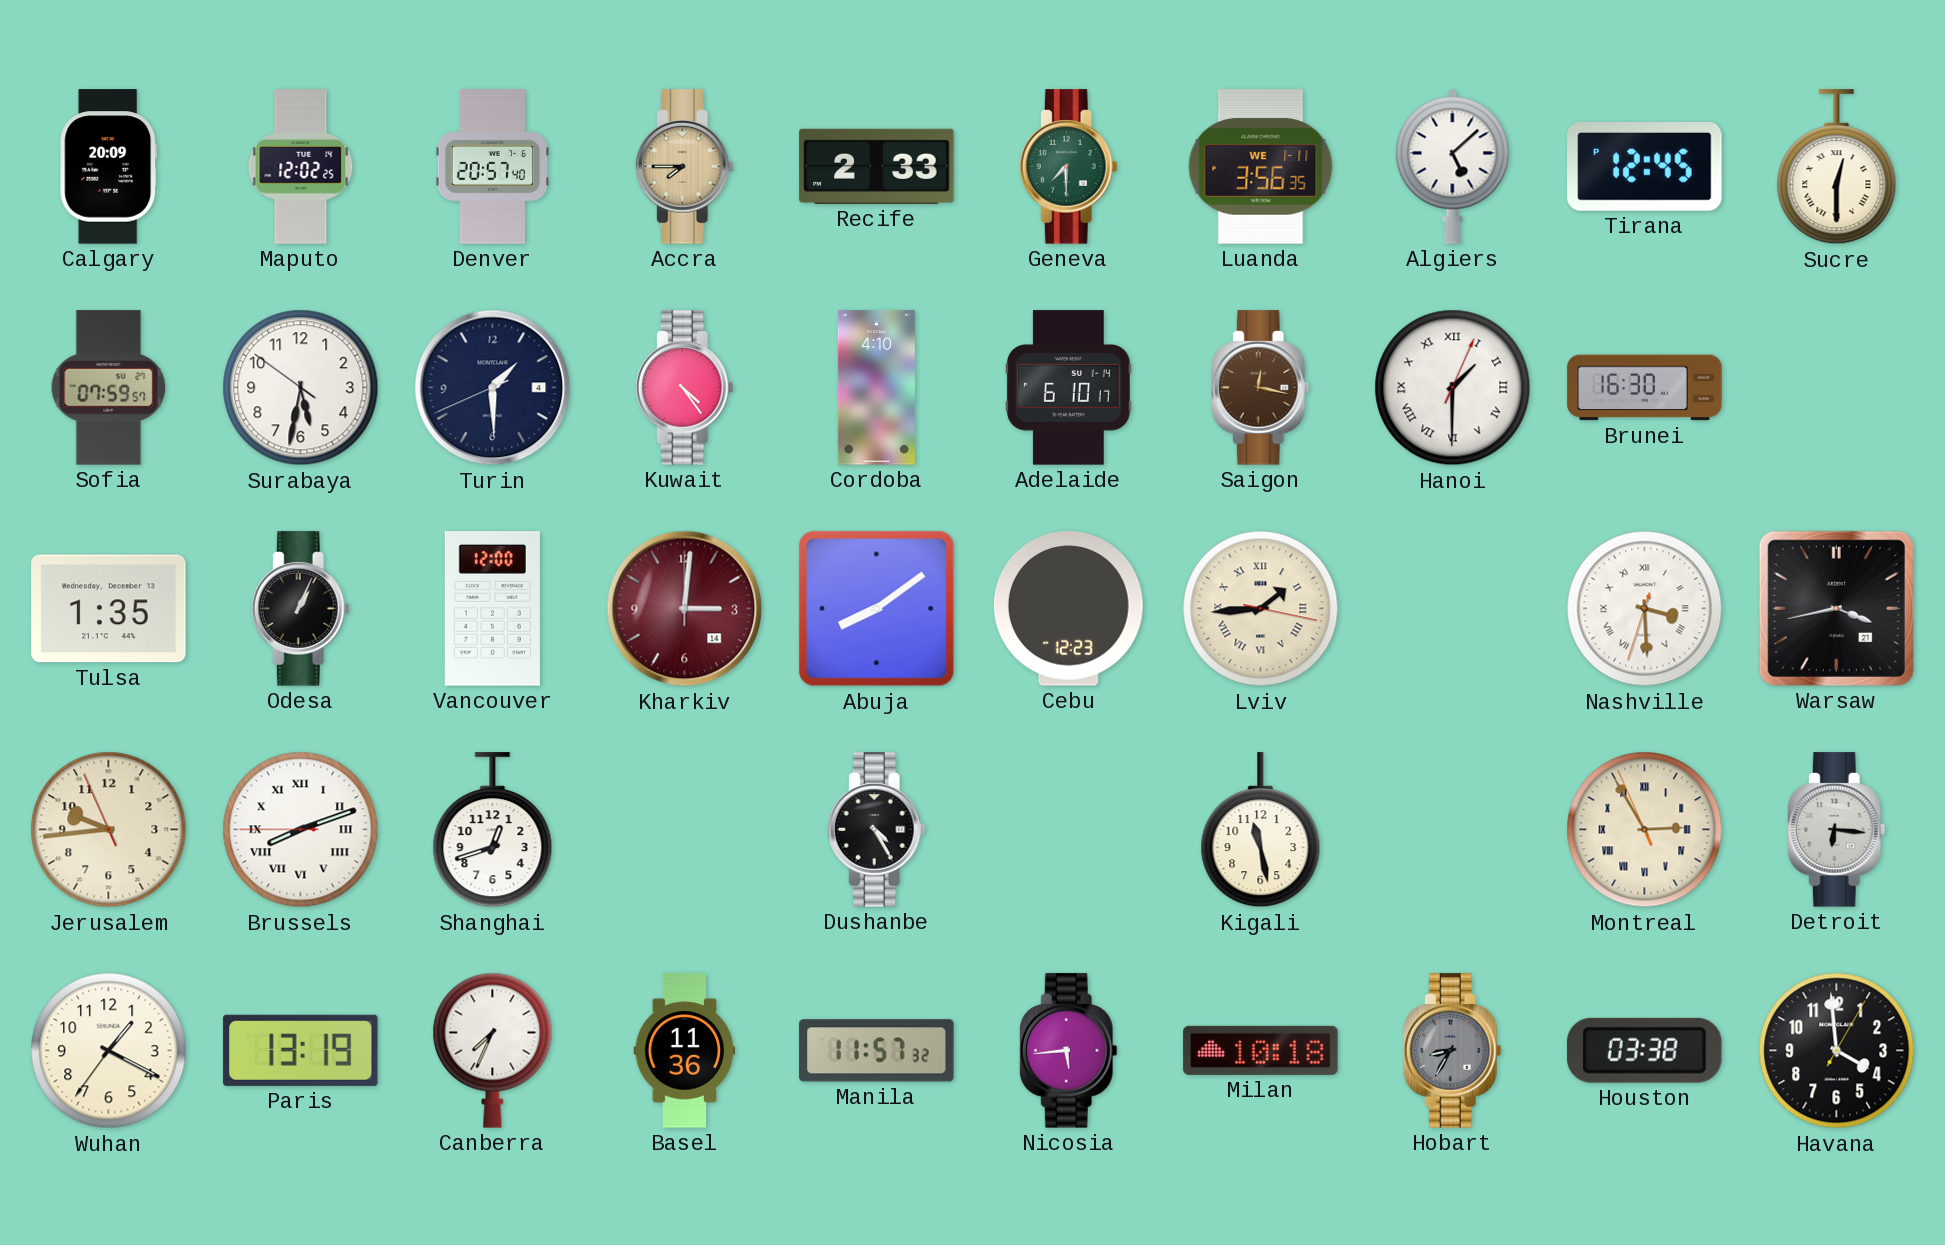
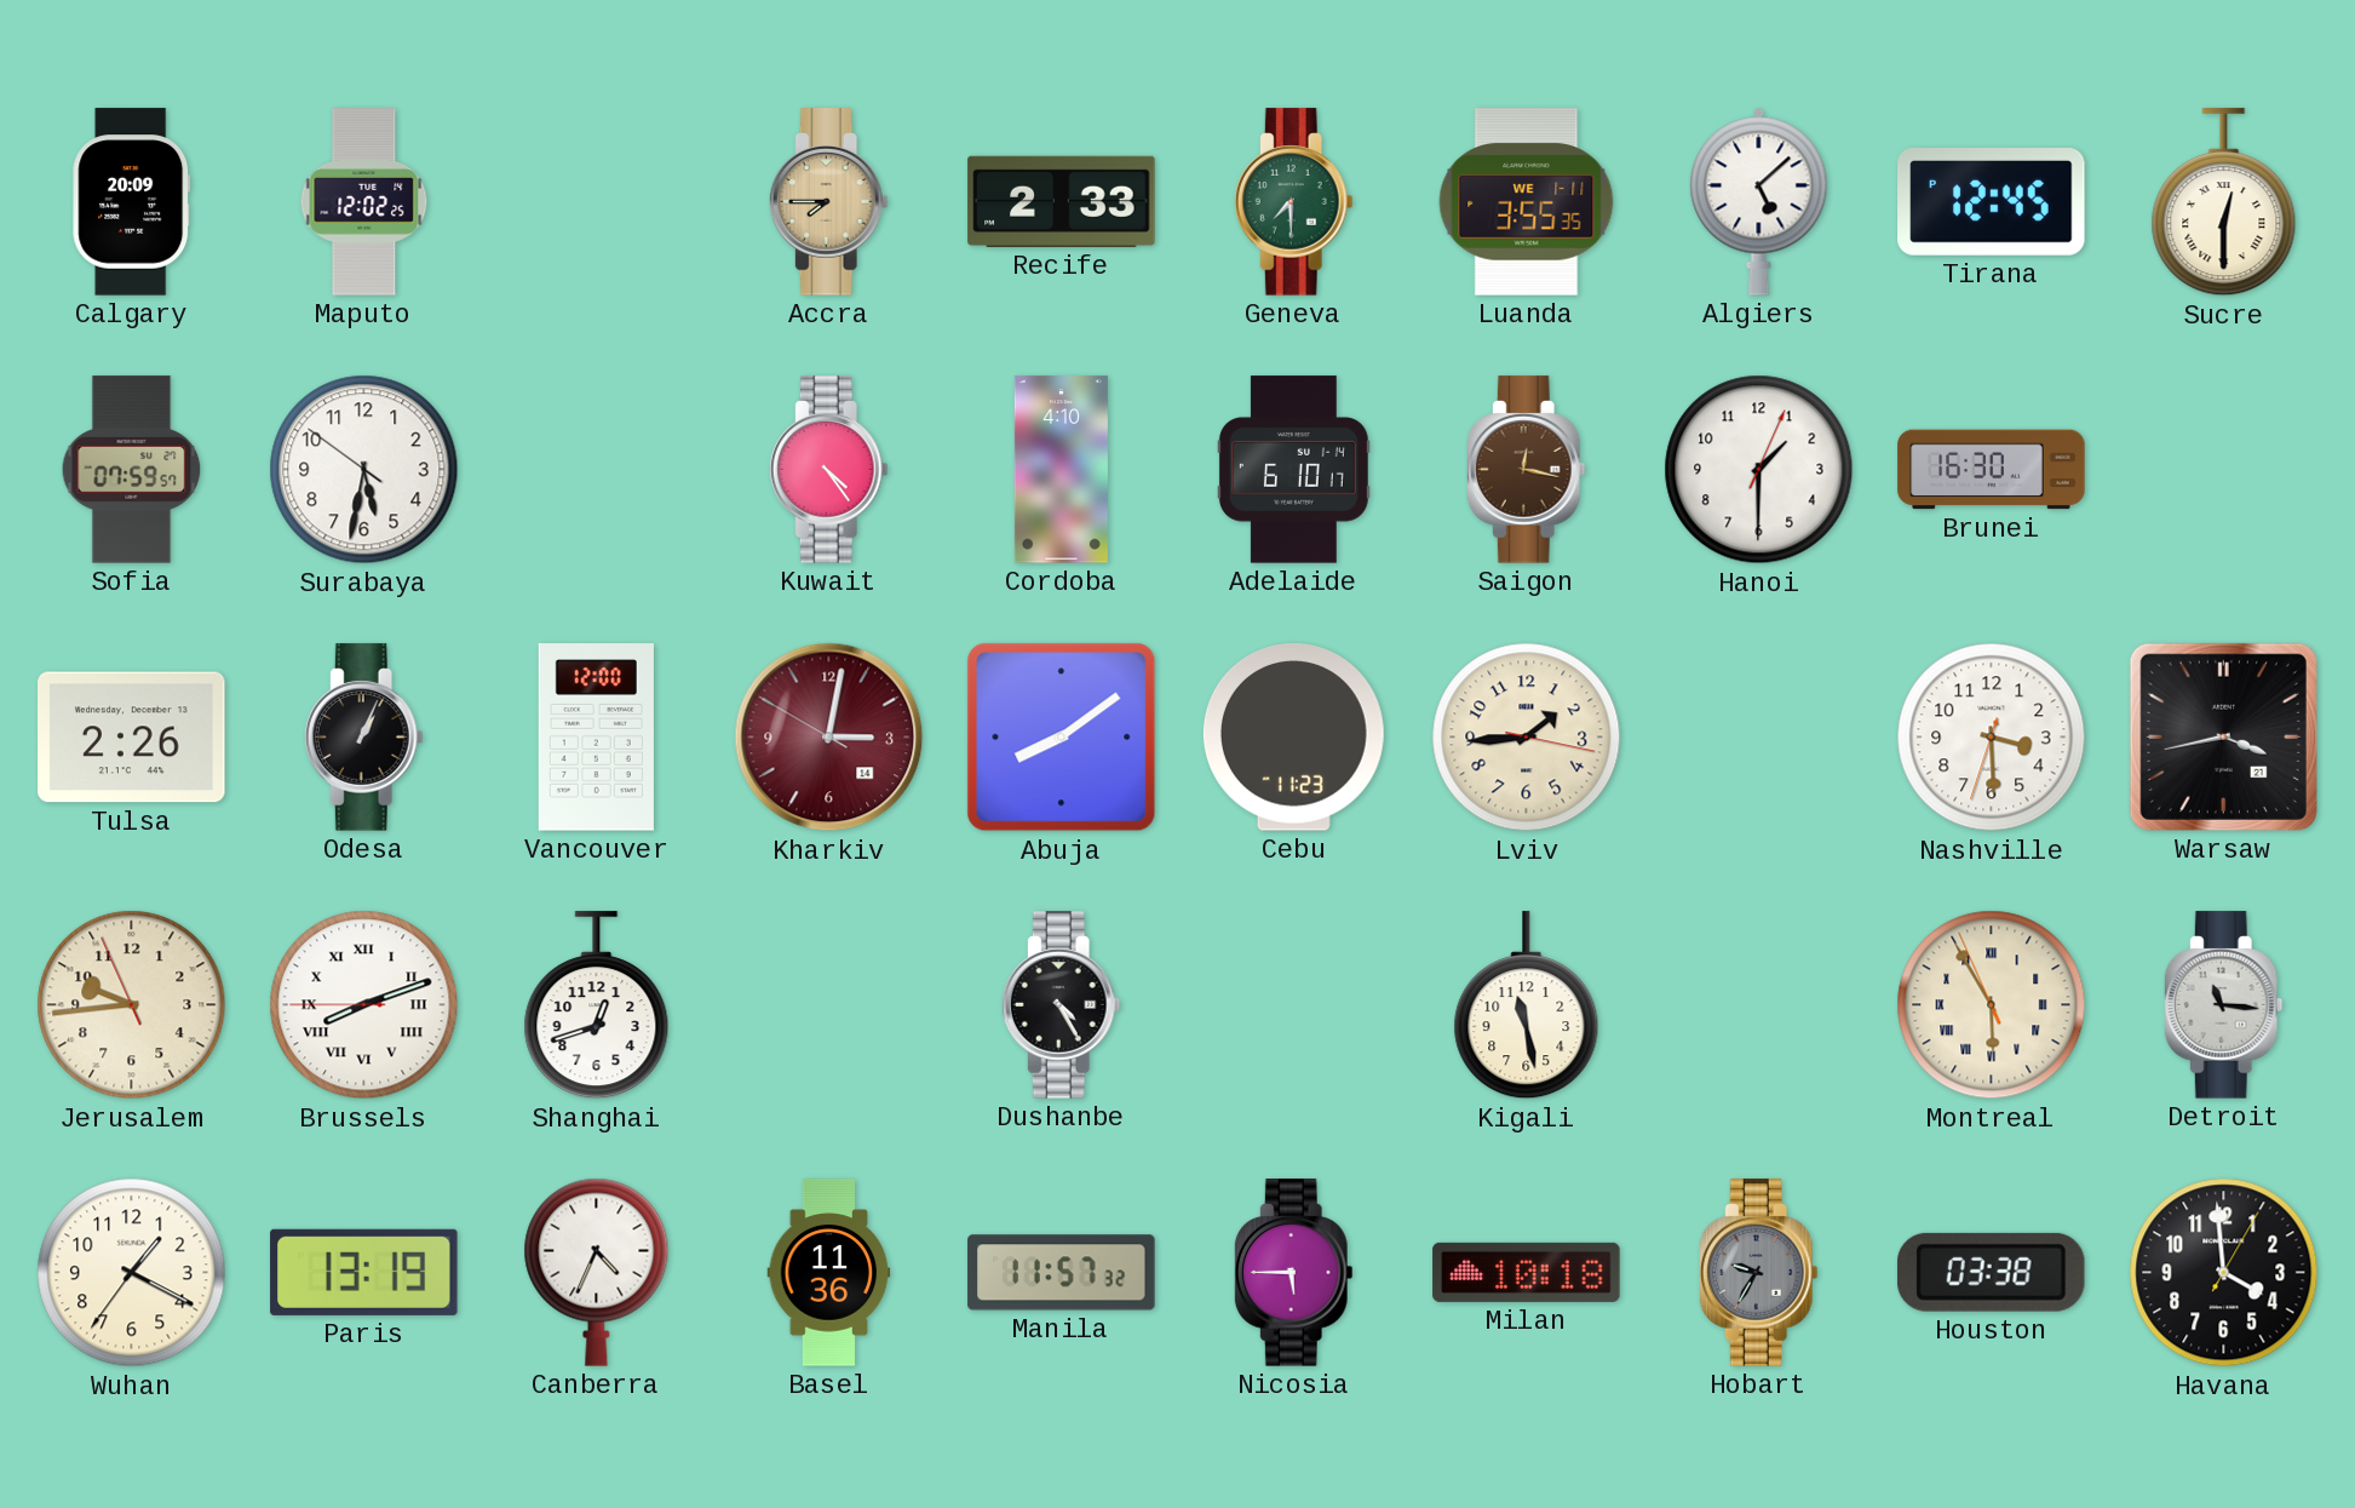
Denver: 20:57 -> none
Luanda: 3:56 -> 3:55
Turin: 1:29 -> none
Hanoi numerals: Roman -> Arabic
Tulsa: 1:35 -> 2:26
Kharkiv: 3:01:00 -> 3:01:50
Cebu: 12:23 -> 11:23
Lviv numerals: Roman -> Arabic
Nashville numerals: Roman -> Arabic
Montreal: 2:54 -> 5:54
Detroit: 6:16 -> 11:16
Canberra: 7:34 -> 4:34
Nicosia: 5:44 -> 5:45
Hobart: 8:35 -> 9:35
